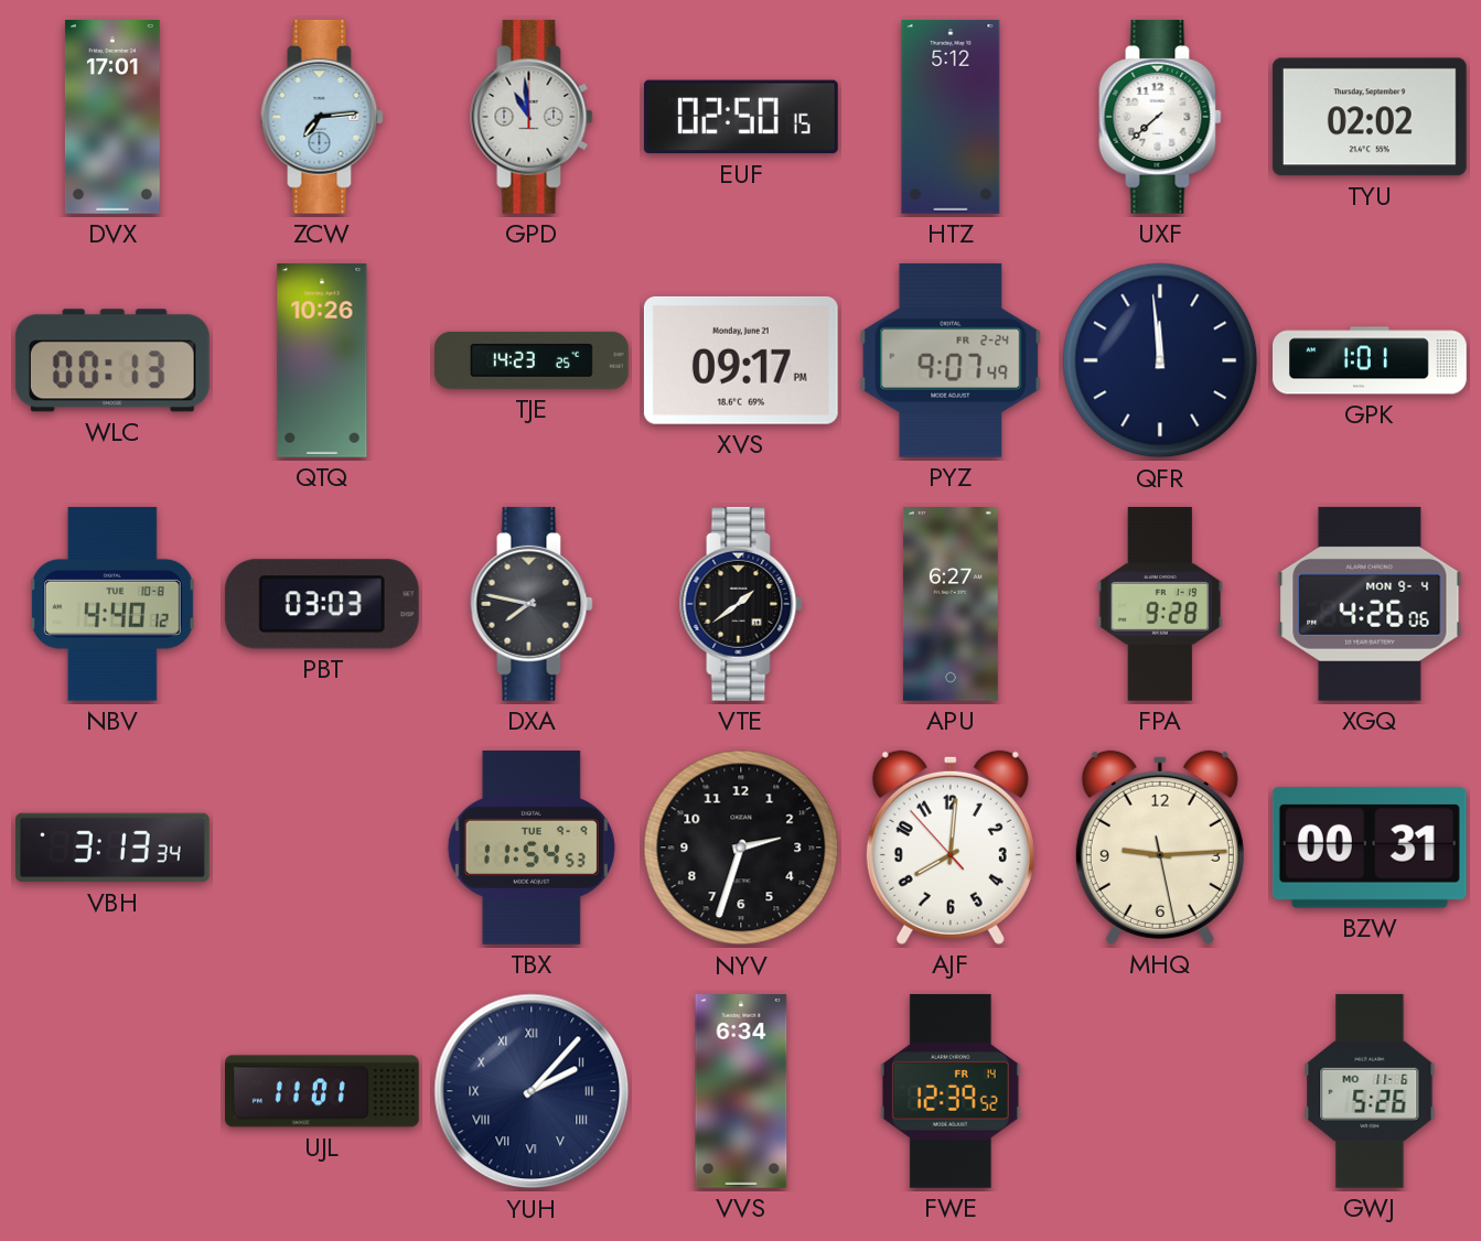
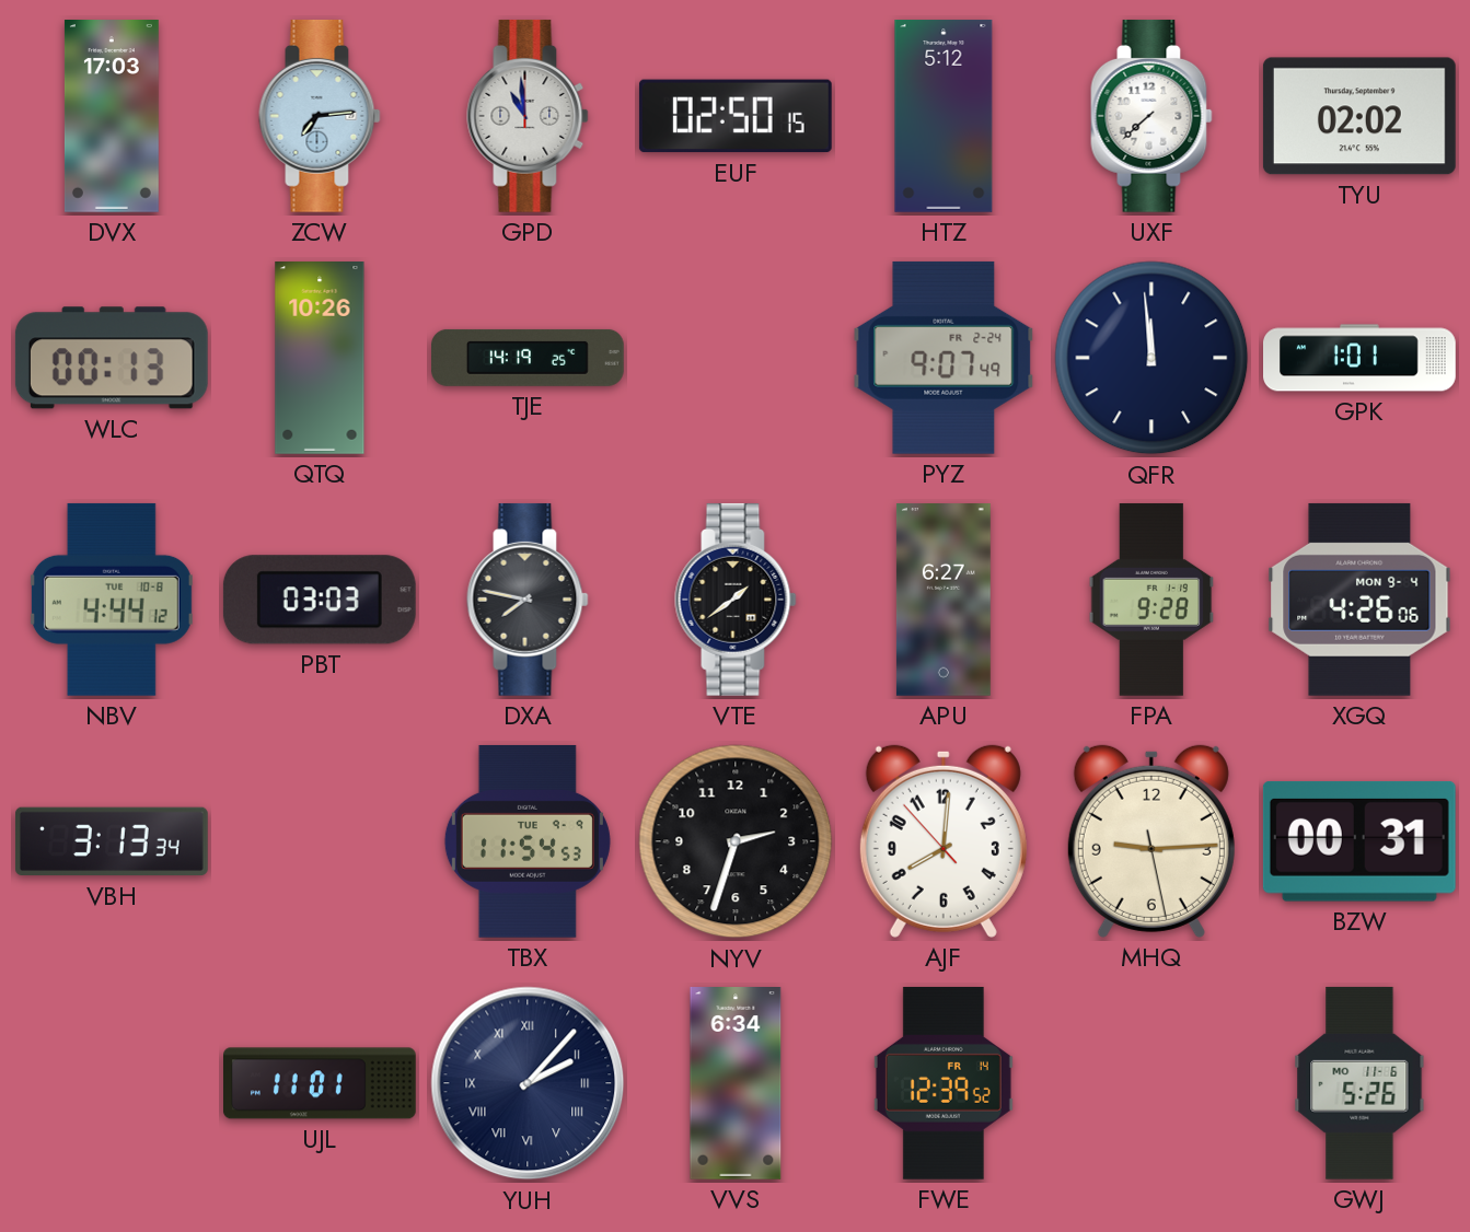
DVX: 17:01 -> 17:03
TJE: 14:23 -> 14:19
XVS: 09:17 -> none
NBV: 4:40 -> 4:44
